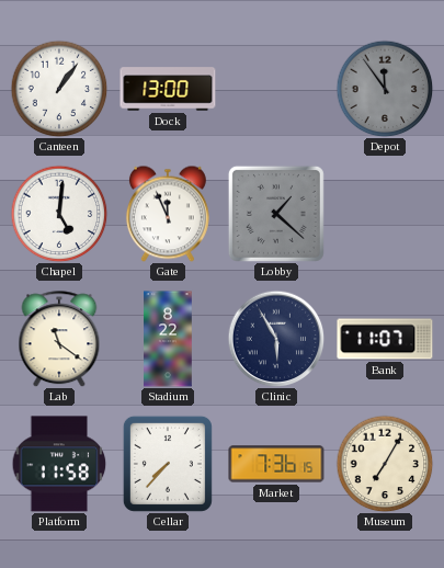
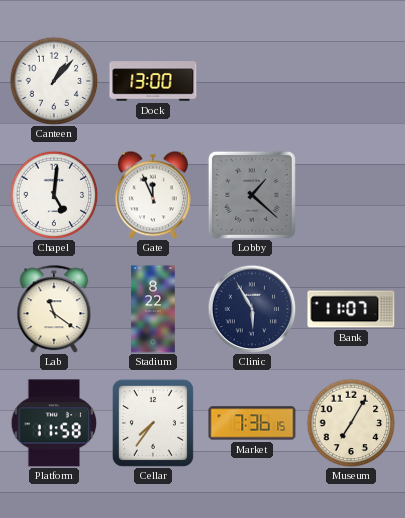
Canteen: 1:06 -> 1:07
Depot: 11:54 -> none
Cellar: 7:37 -> 7:36
